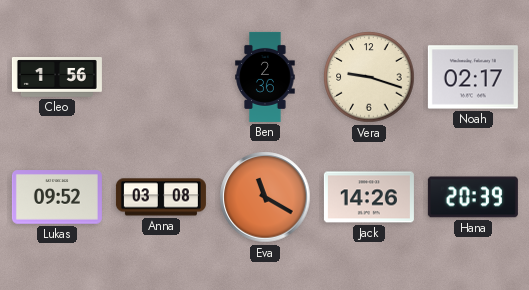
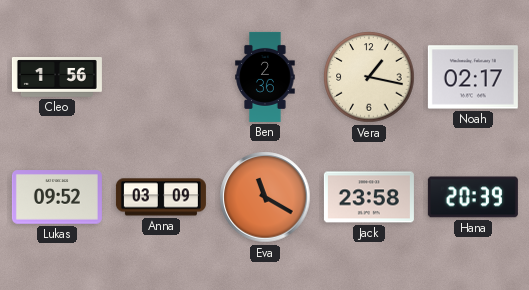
Vera: 9:18 -> 1:17
Anna: 03:08 -> 03:09
Jack: 14:26 -> 23:58
